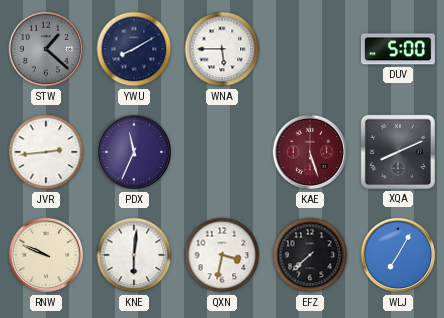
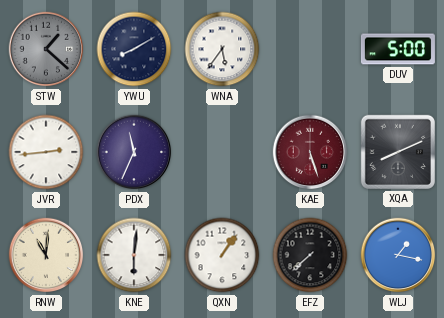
WNA: 5:45 -> 5:36
RNW: 9:49 -> 11:01
QXN: 3:32 -> 1:06
WLJ: 7:05 -> 1:17
